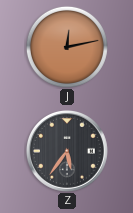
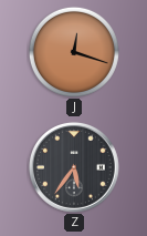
J: 12:13 -> 12:18
